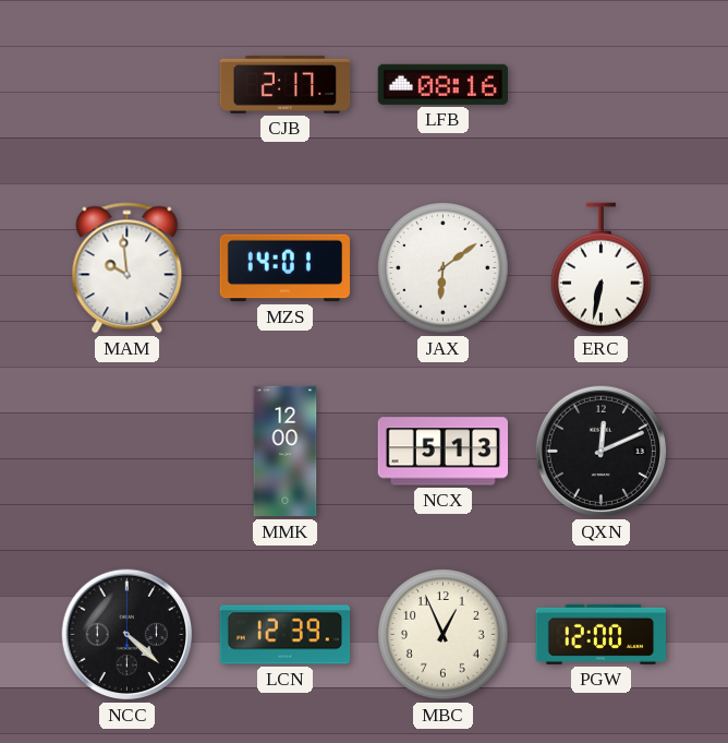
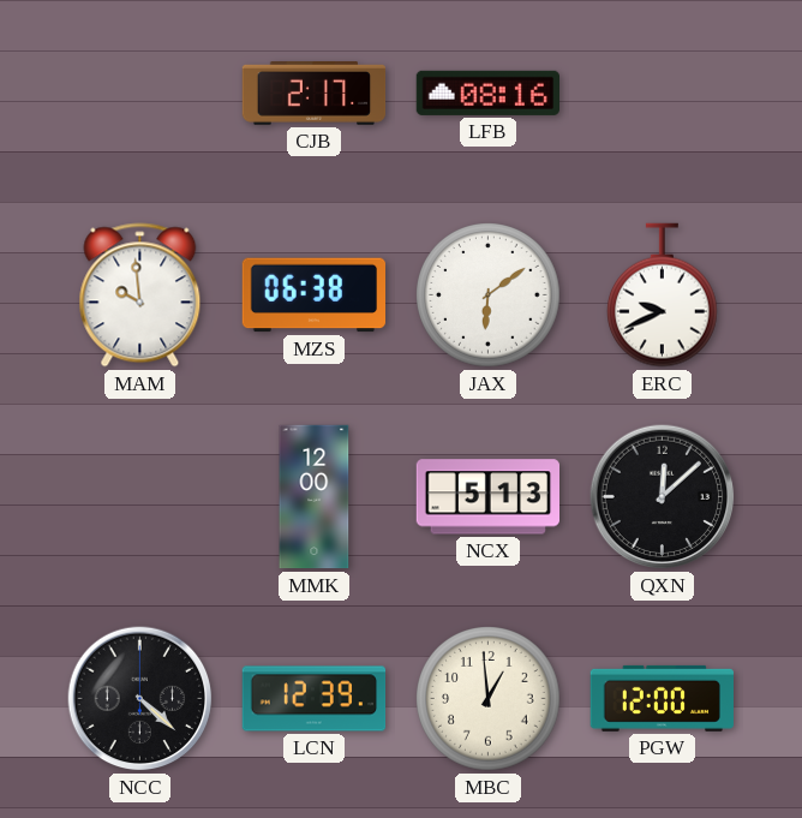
MZS: 14:01 -> 06:38
ERC: 6:32 -> 9:41
QXN: 12:11 -> 12:08
MBC: 12:56 -> 12:59
